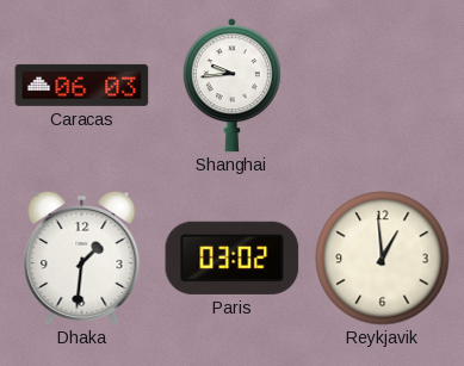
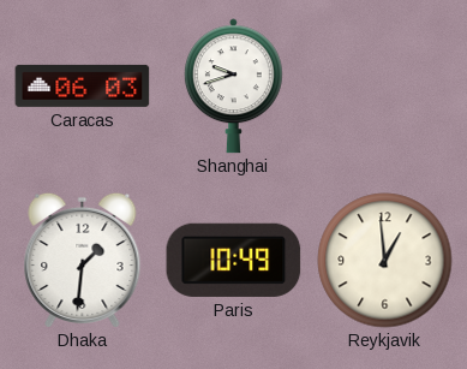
Shanghai: 9:44 -> 9:42
Paris: 03:02 -> 10:49
